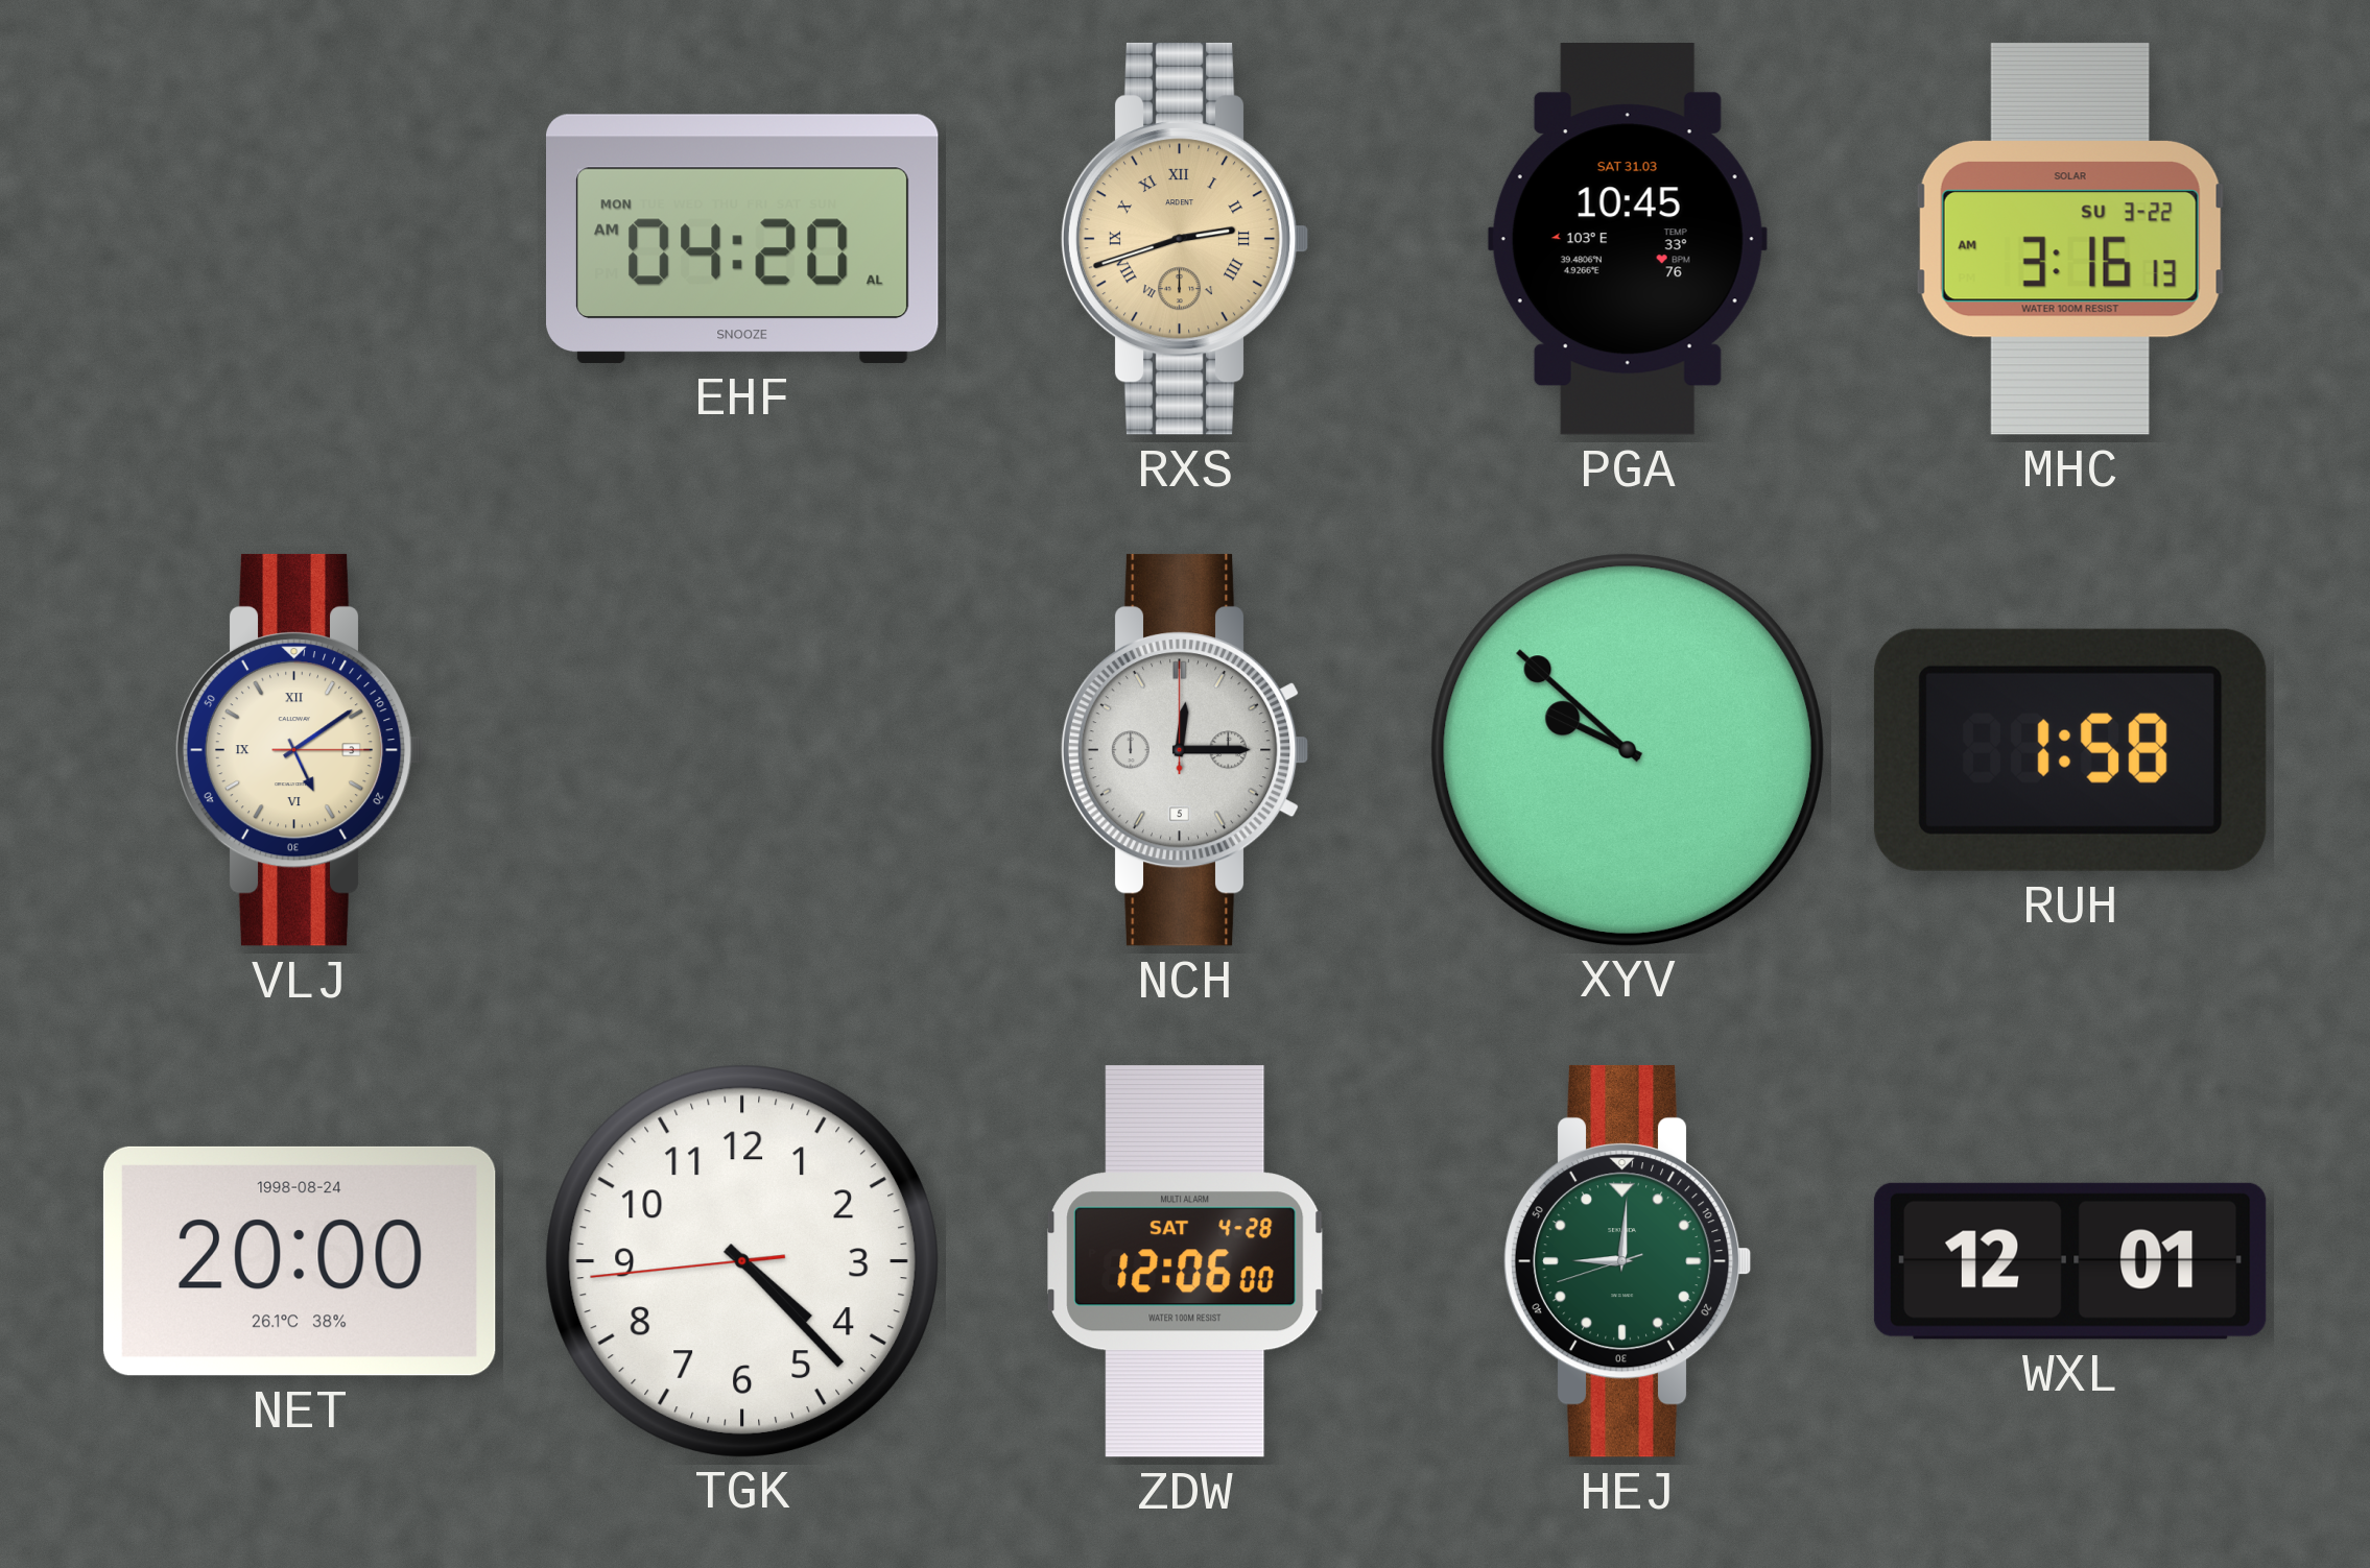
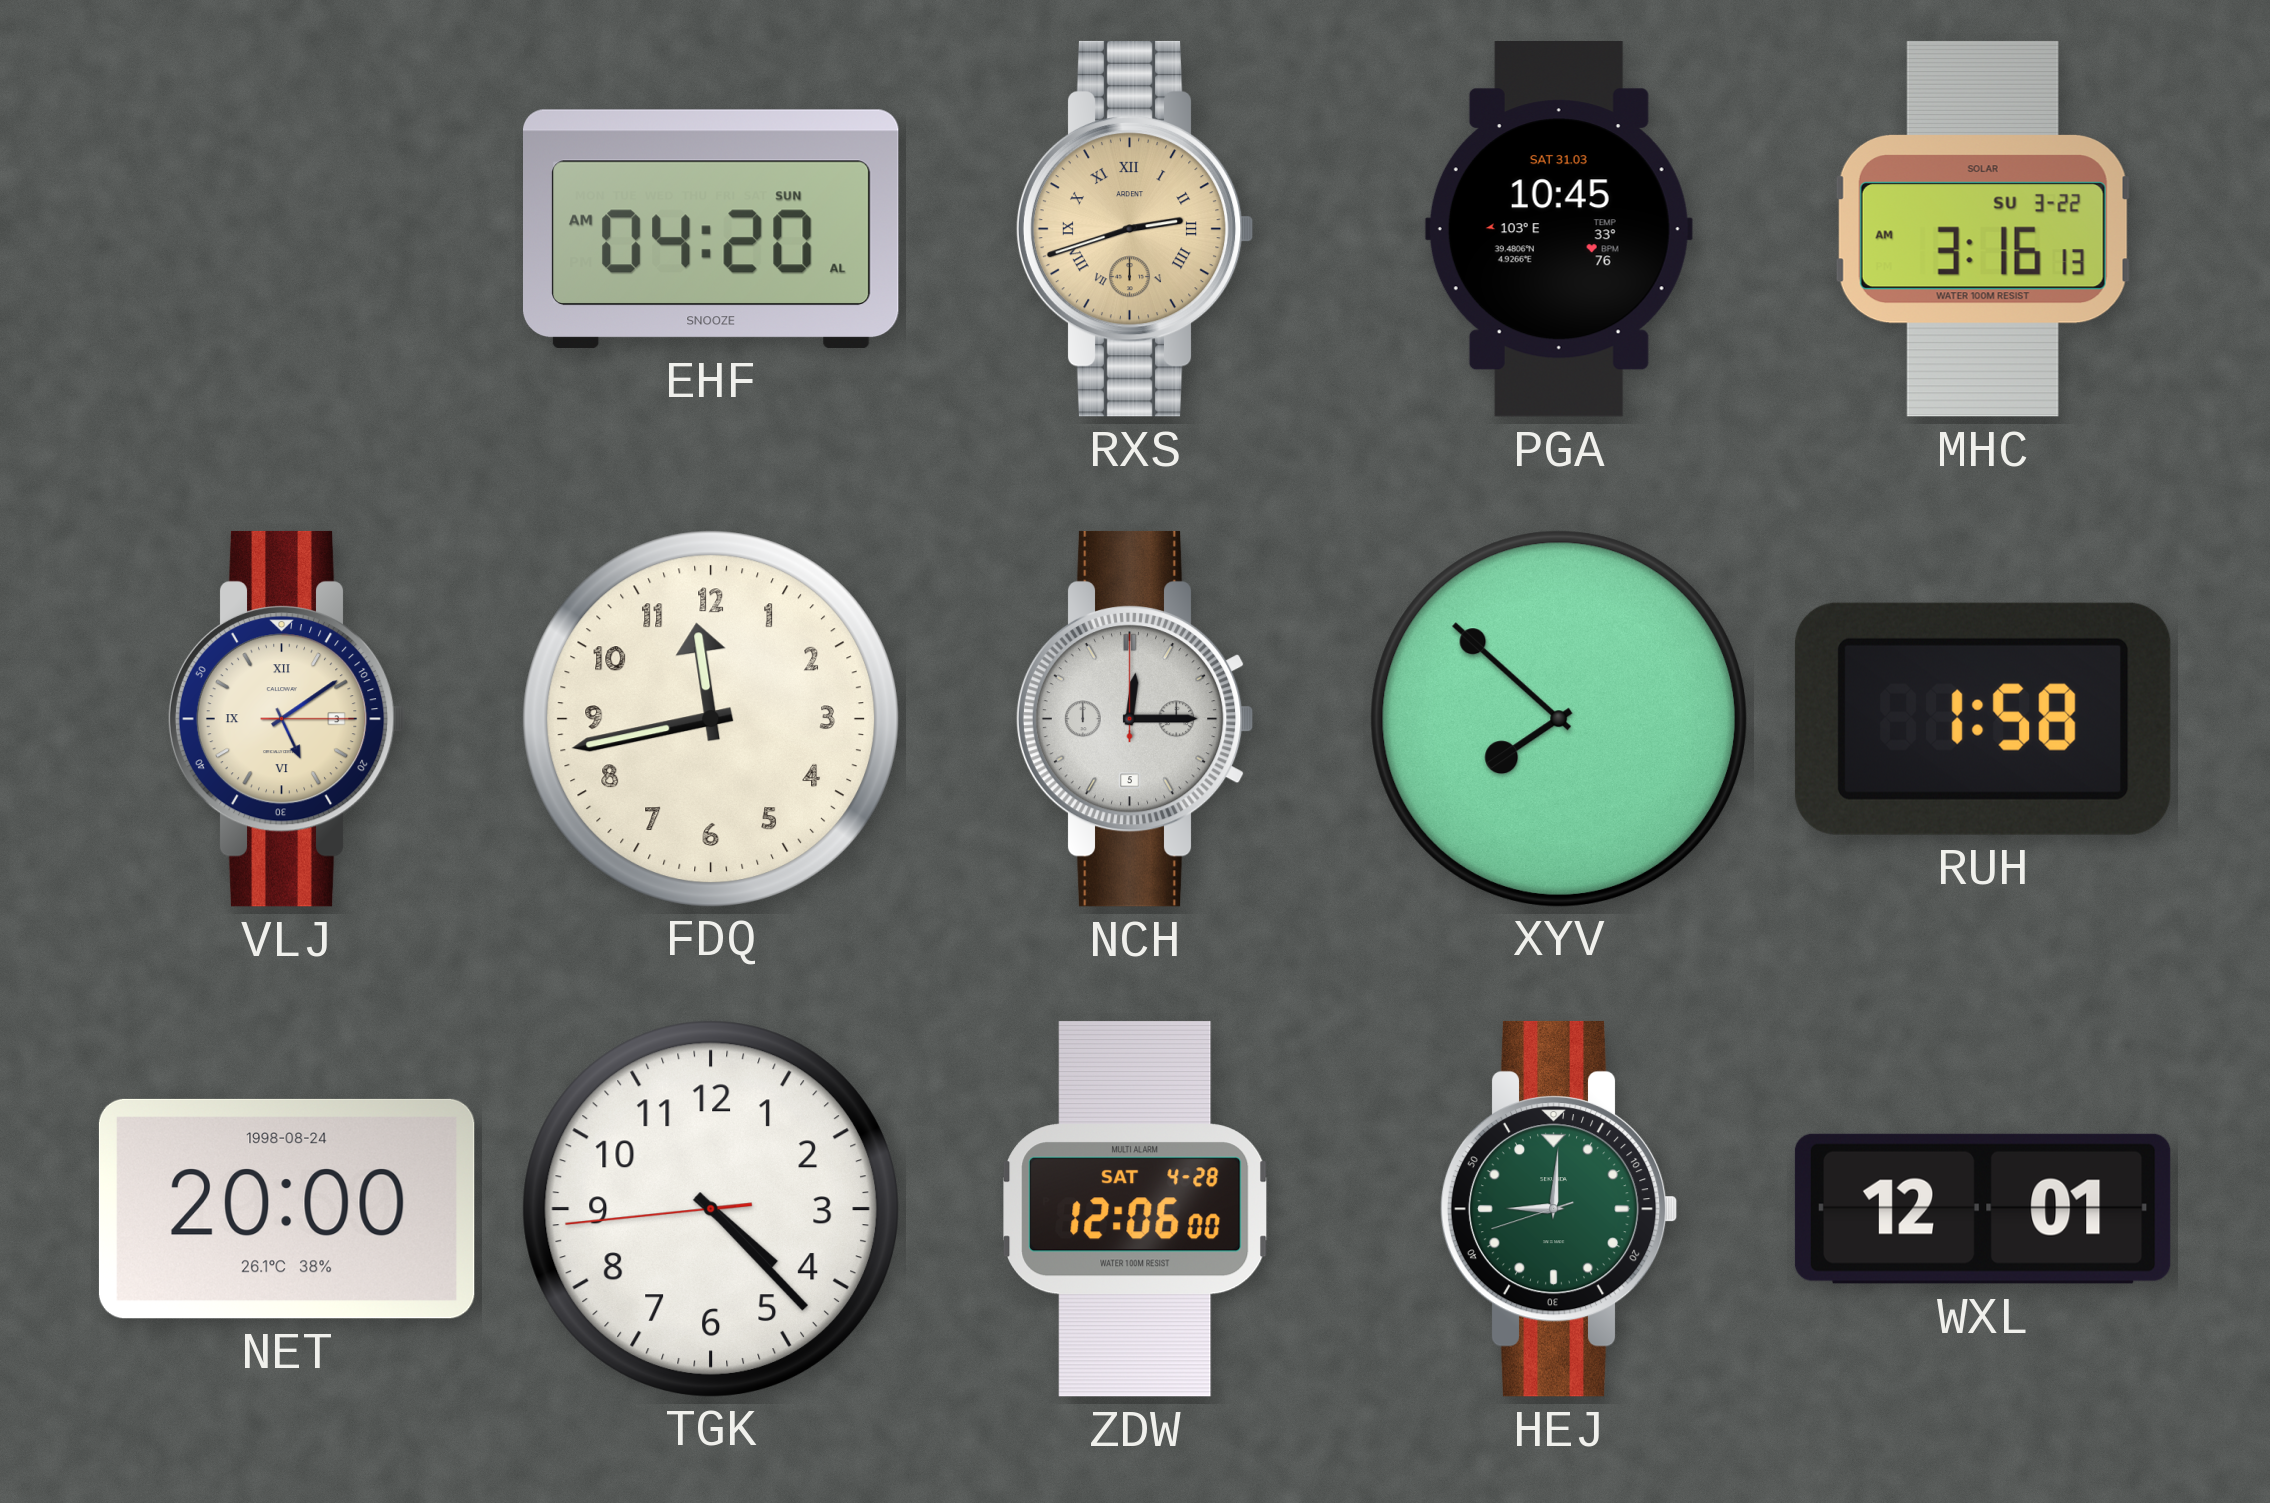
EHF date: MON -> SUN
FDQ: none -> 11:43
XYV: 9:52 -> 7:52
